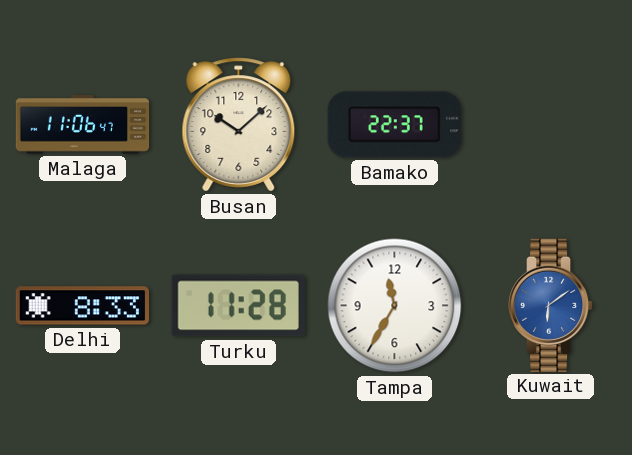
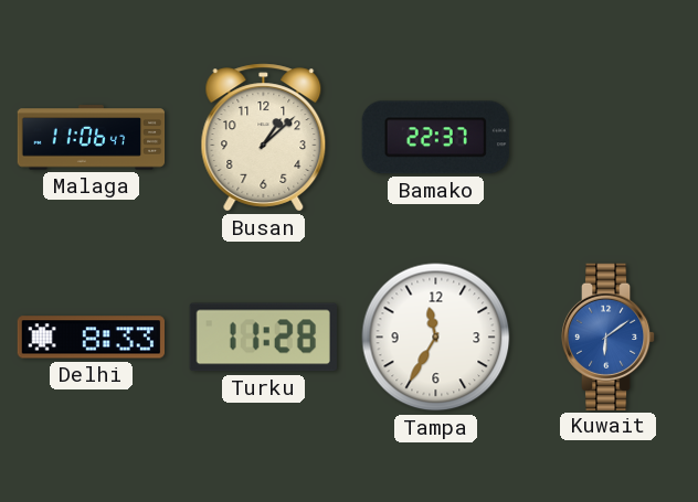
Busan: 10:08 -> 1:08
